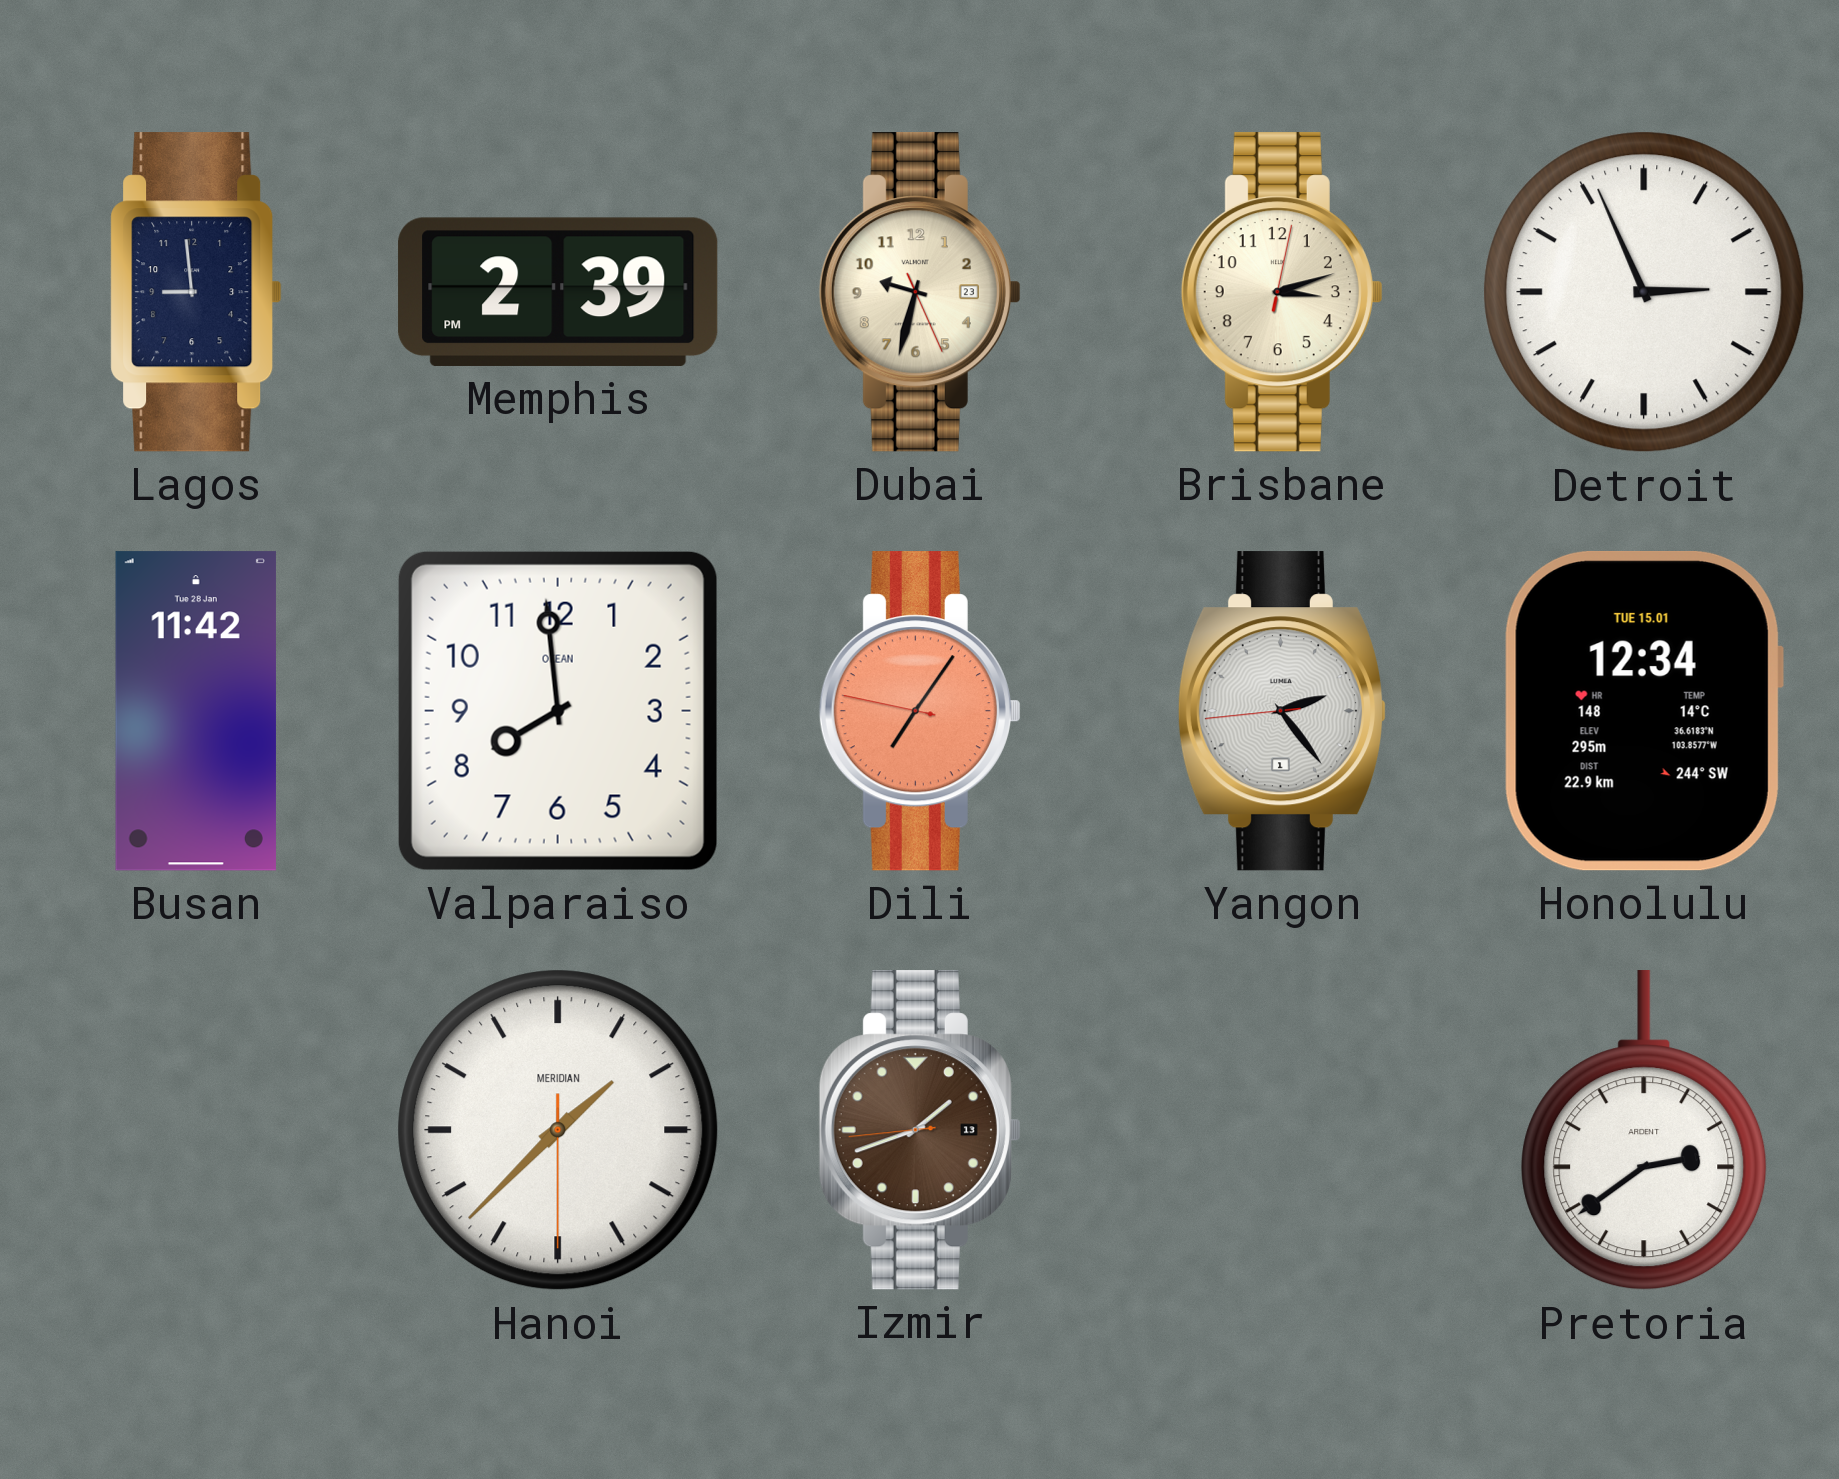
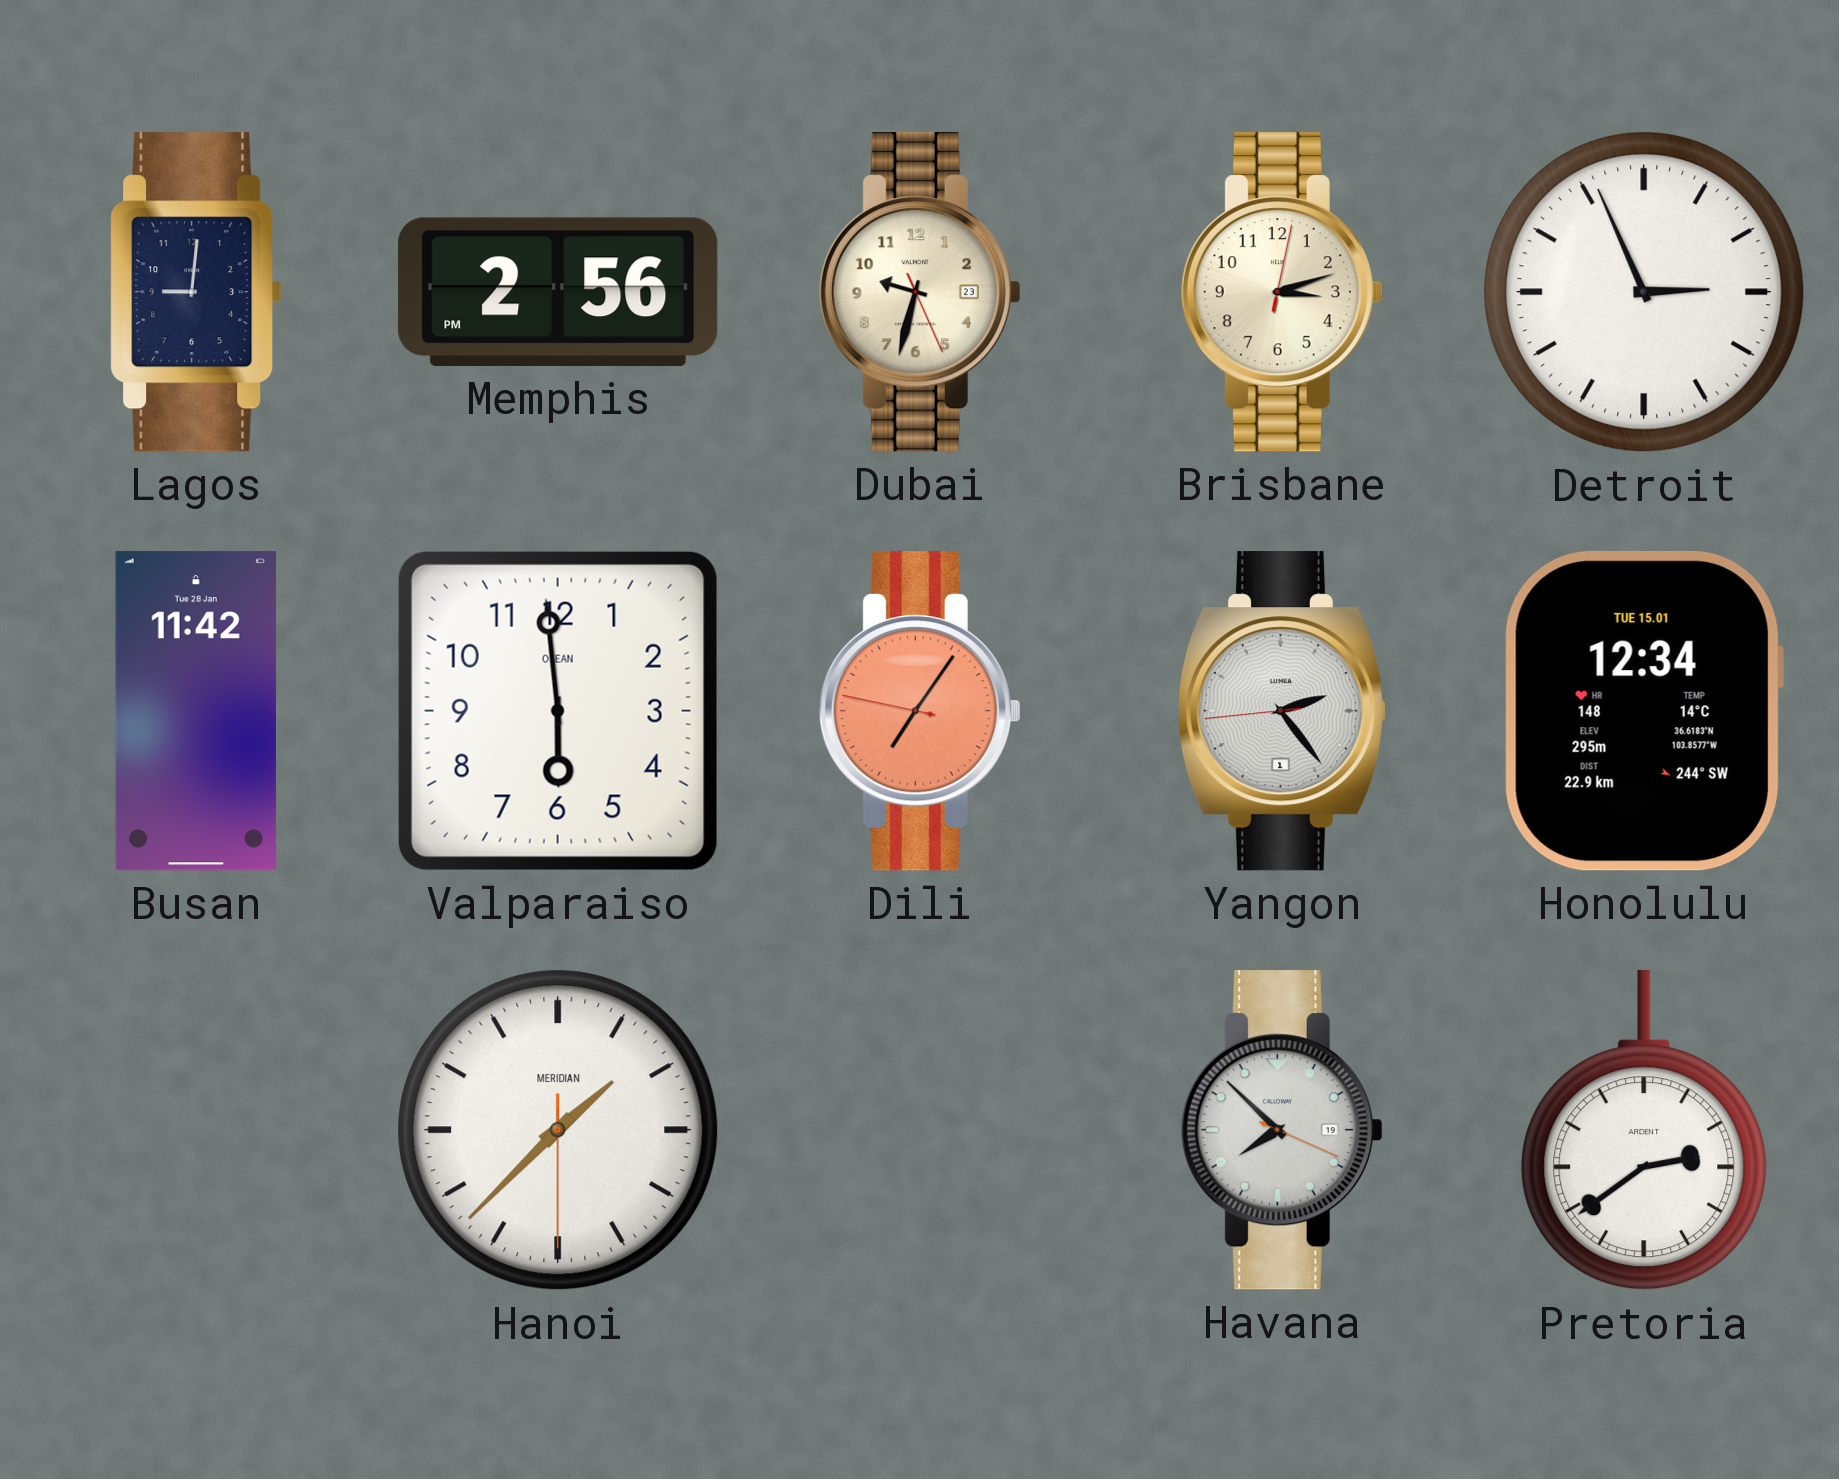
Lagos: 8:59 -> 9:01
Memphis: 2:39 -> 2:56
Valparaiso: 7:59 -> 5:59
Izmir: 1:41 -> none
Havana: none -> 7:52
